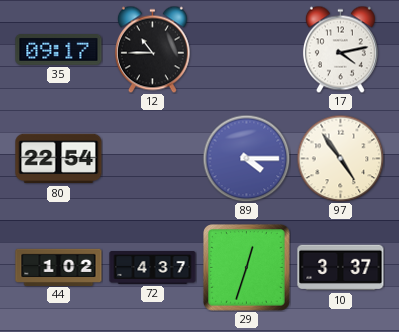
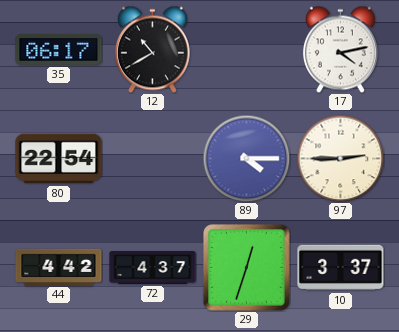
35: 09:17 -> 06:17
12: 10:45 -> 10:40
97: 4:54 -> 2:45
44: 1:02 -> 4:42
